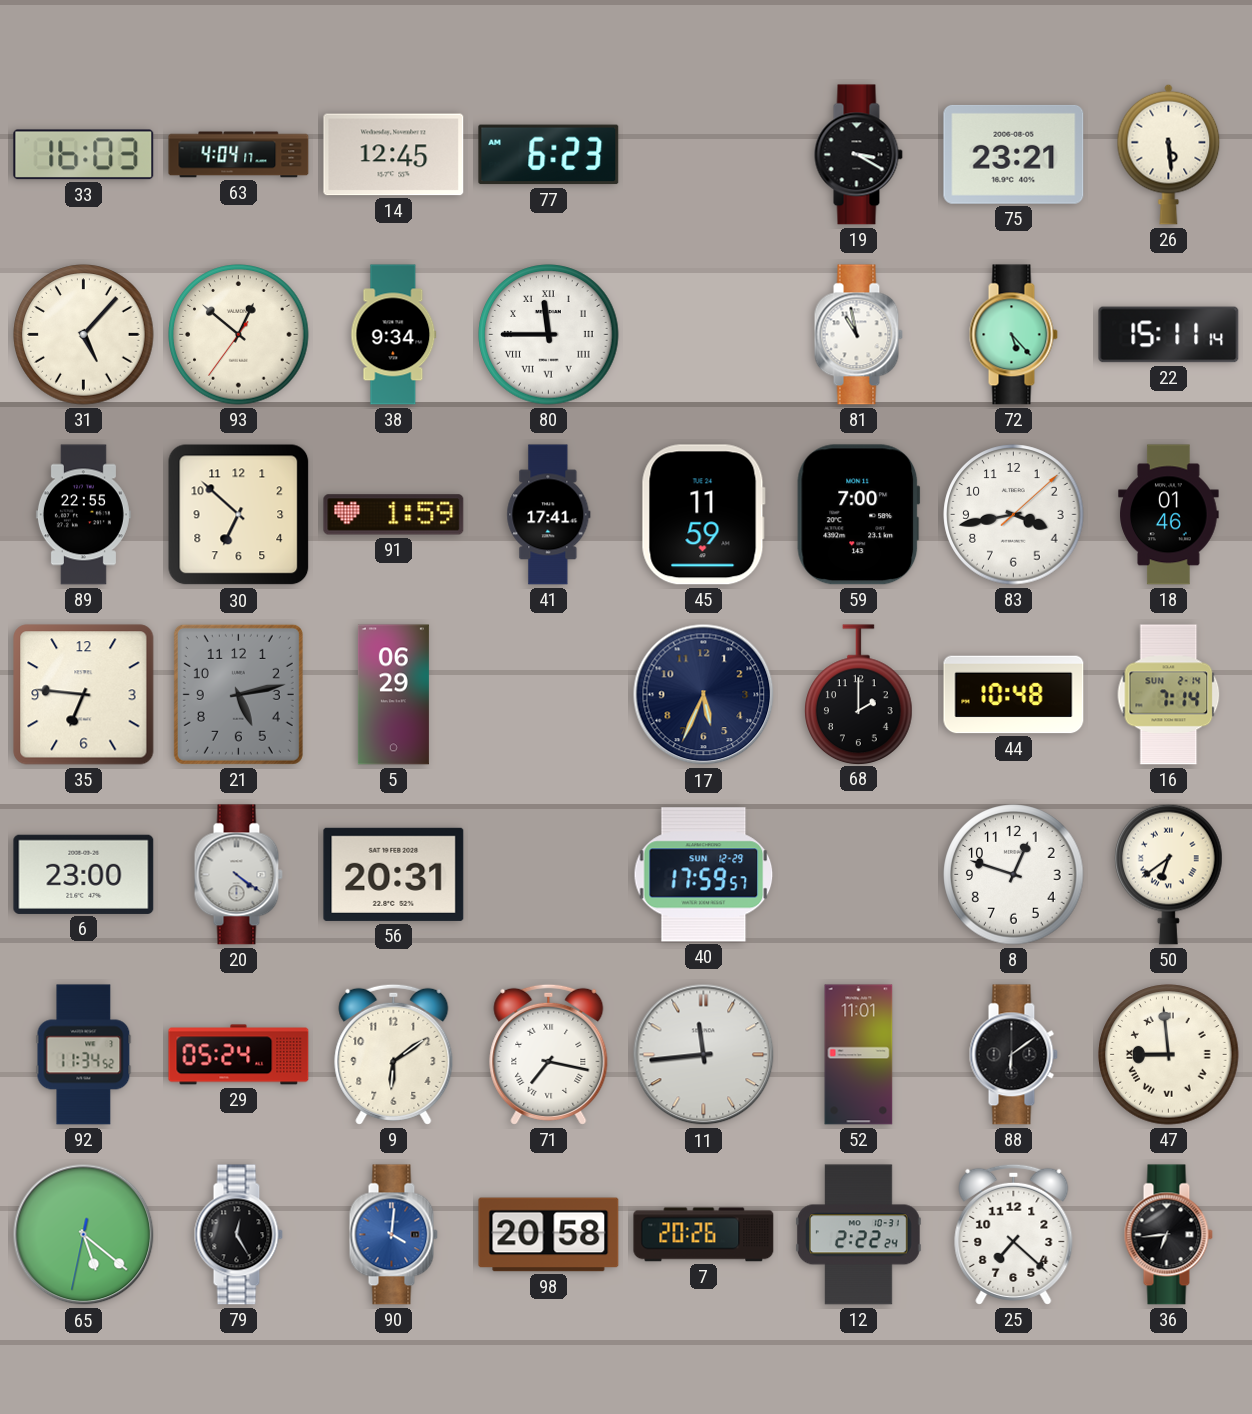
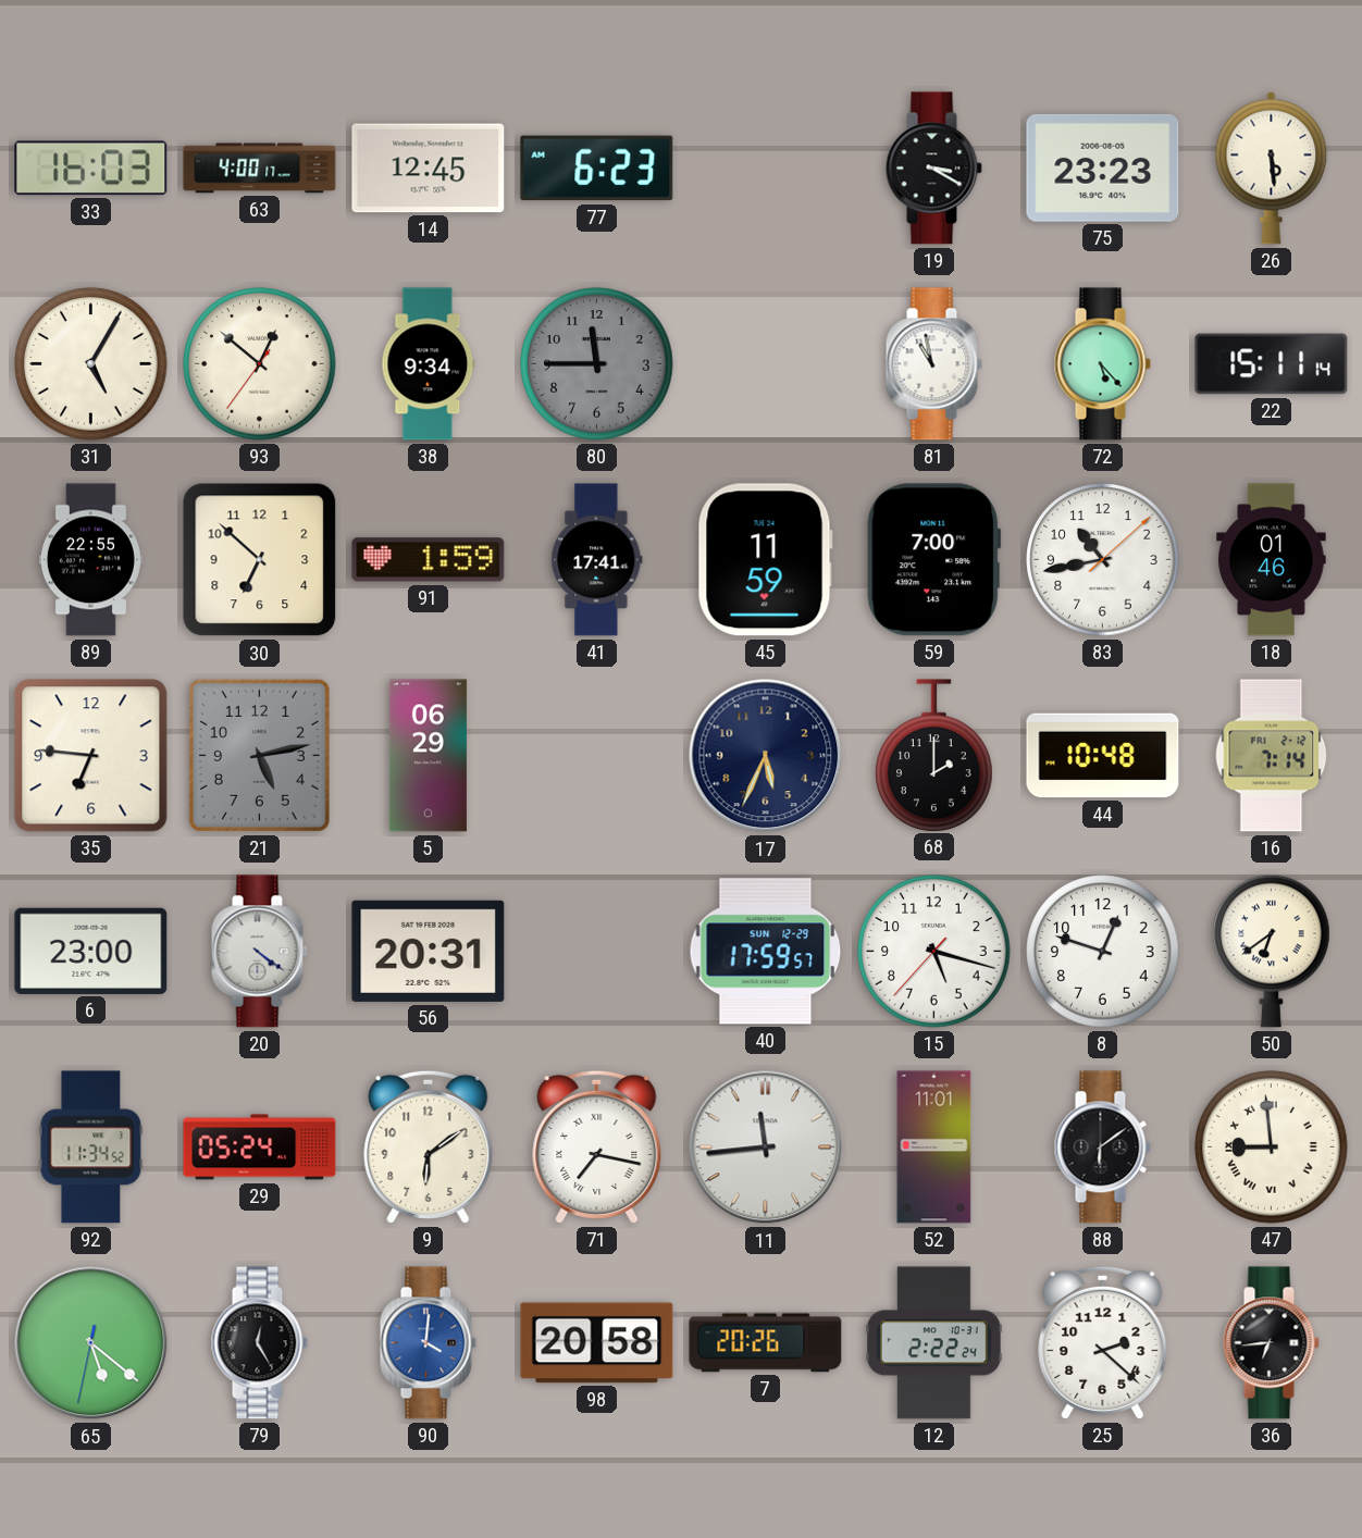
63: 4:04 -> 4:00
75: 23:21 -> 23:23
31: 5:07 -> 5:05
80 dial: white -> grey
80 numerals: Roman -> Arabic
83: 3:43 -> 10:43
16 date: SUN 2-14 -> FRI 2-12
15: none -> 5:17
25: 7:22 -> 2:22
